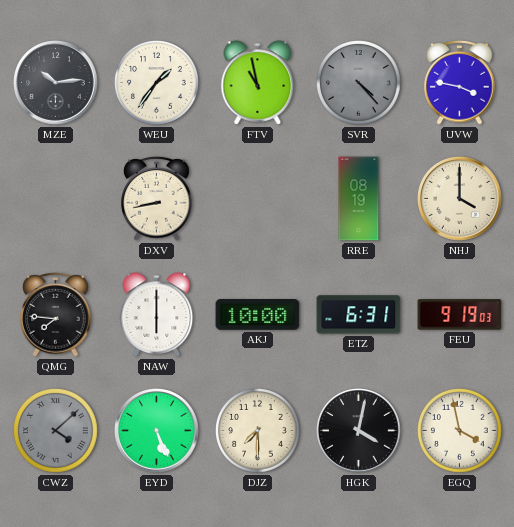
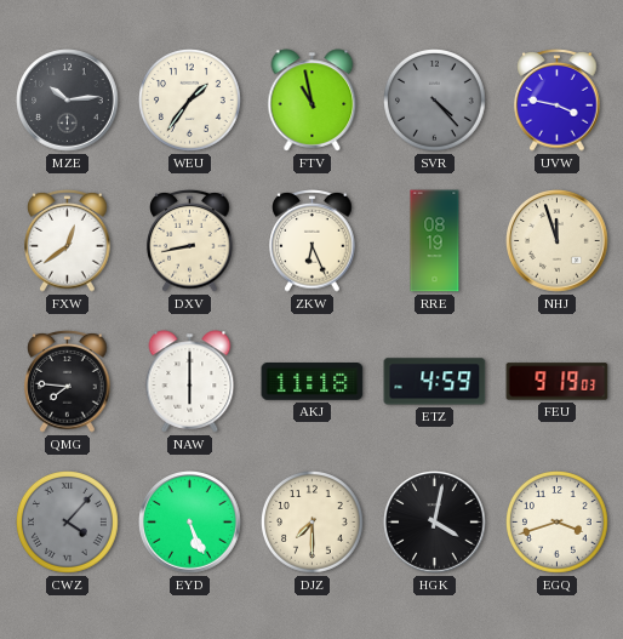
FXW: none -> 12:39
ZKW: none -> 6:26
NHJ: 4:00 -> 11:57
AKJ: 10:00 -> 11:18
ETZ: 6:31 -> 4:59
CWZ: 4:08 -> 4:07
EGQ: 3:58 -> 3:42
